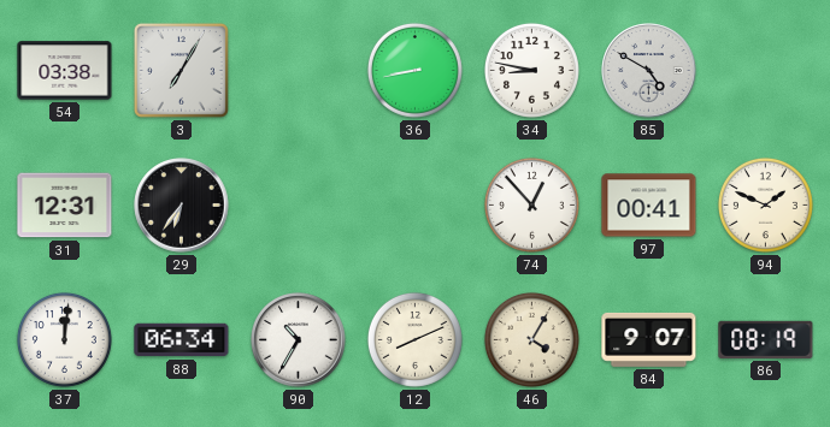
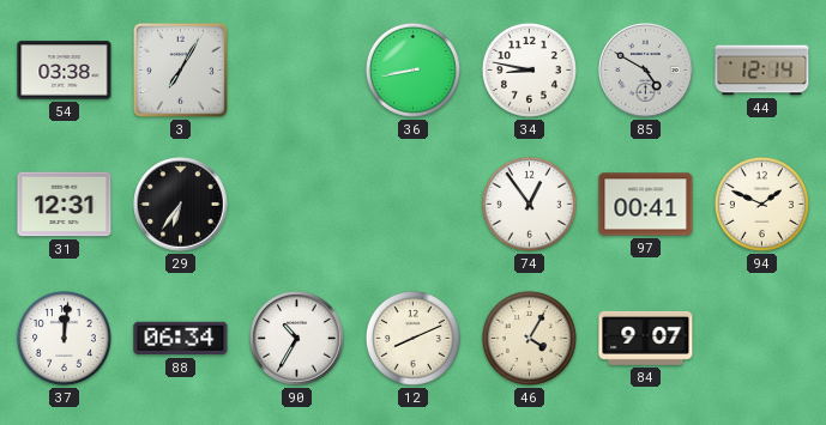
44: none -> 12:14
74: 12:53 -> 12:54
86: 08:19 -> none
